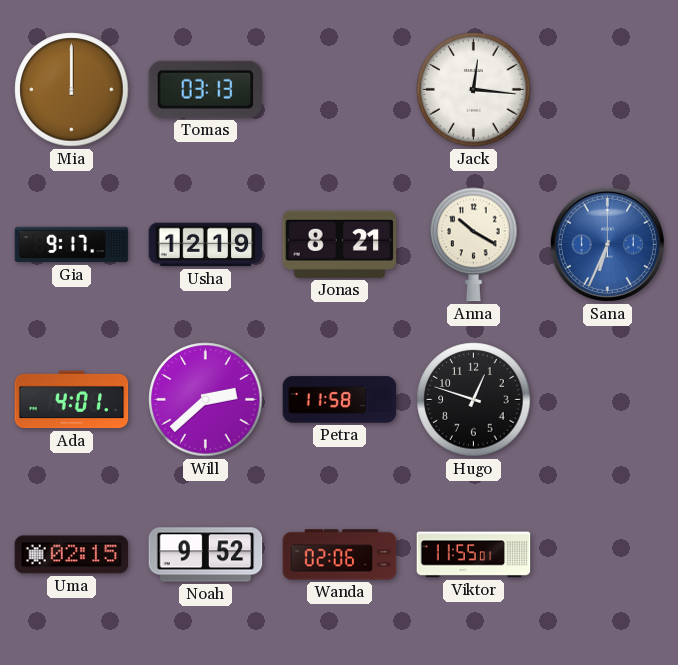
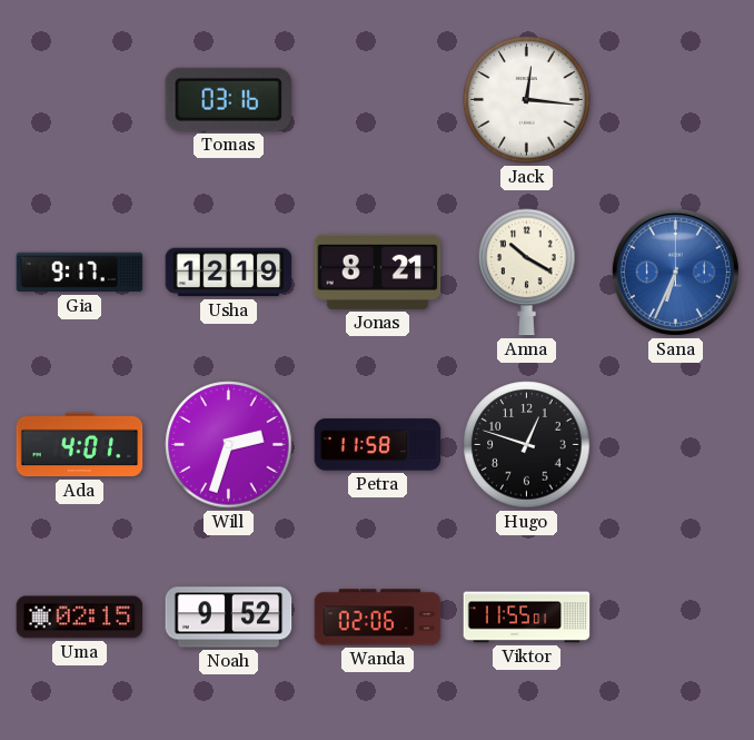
Mia: 12:00 -> none
Tomas: 03:13 -> 03:16
Will: 2:38 -> 2:33
